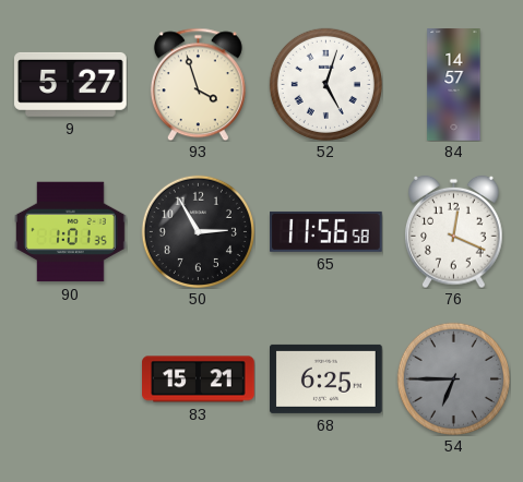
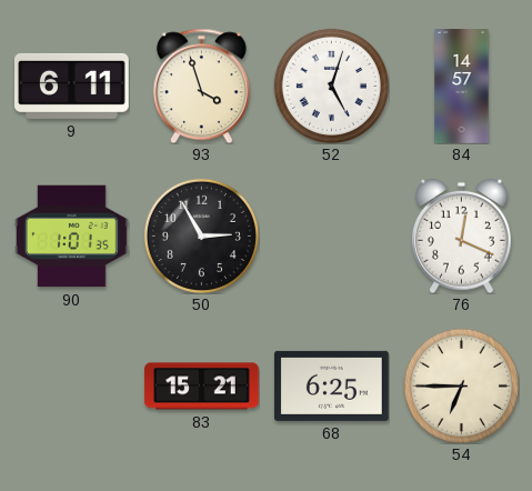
9: 5:27 -> 6:11
65: 11:56 -> none
54 dial: grey -> cream
